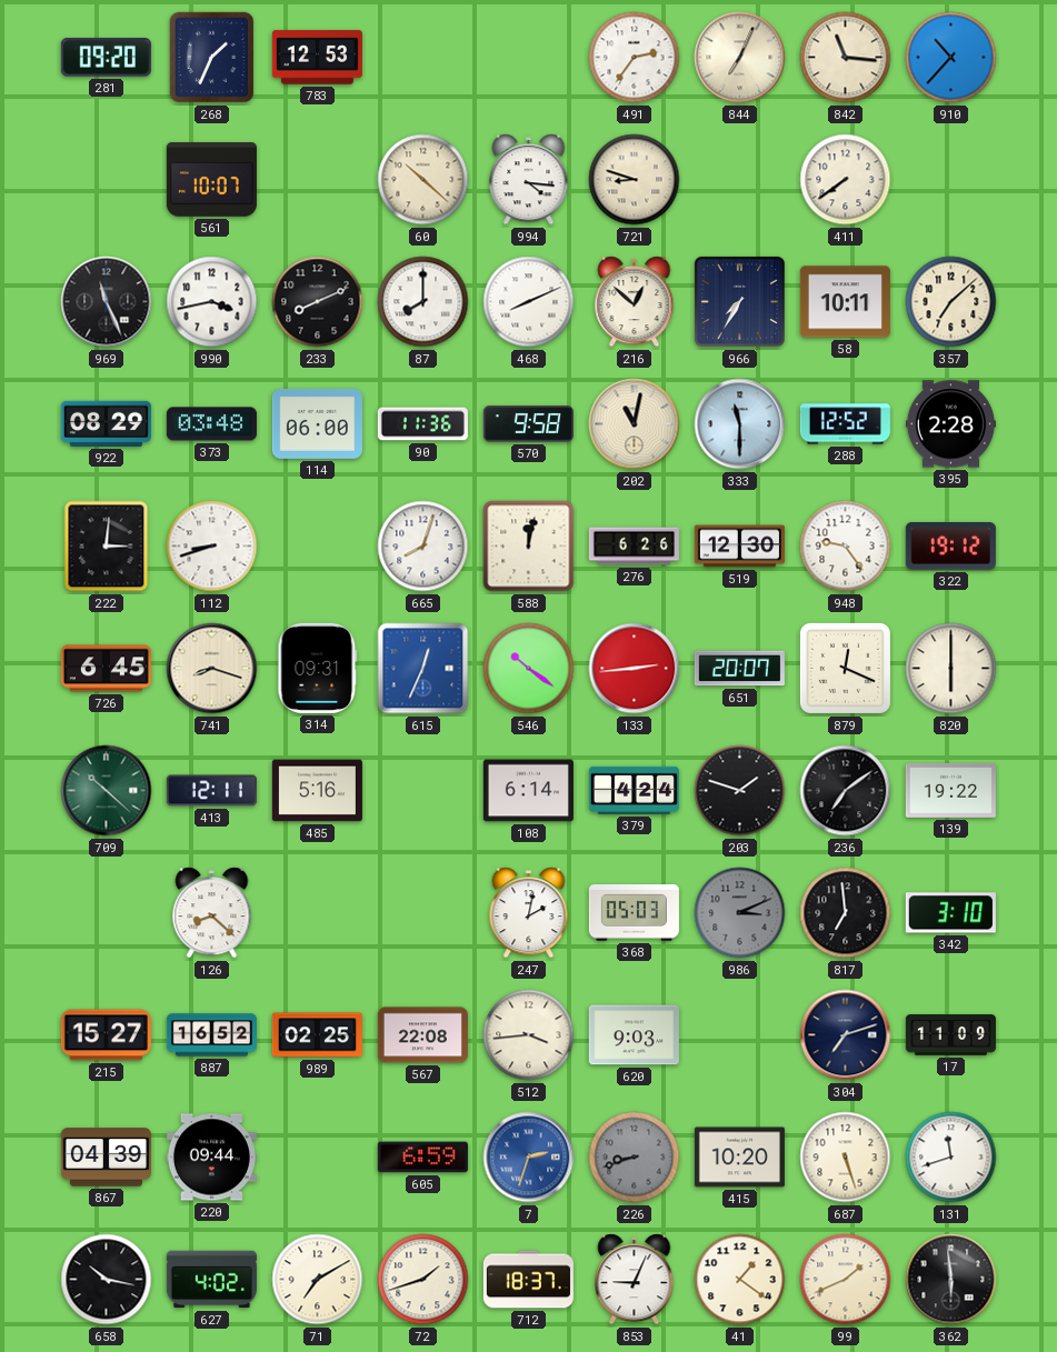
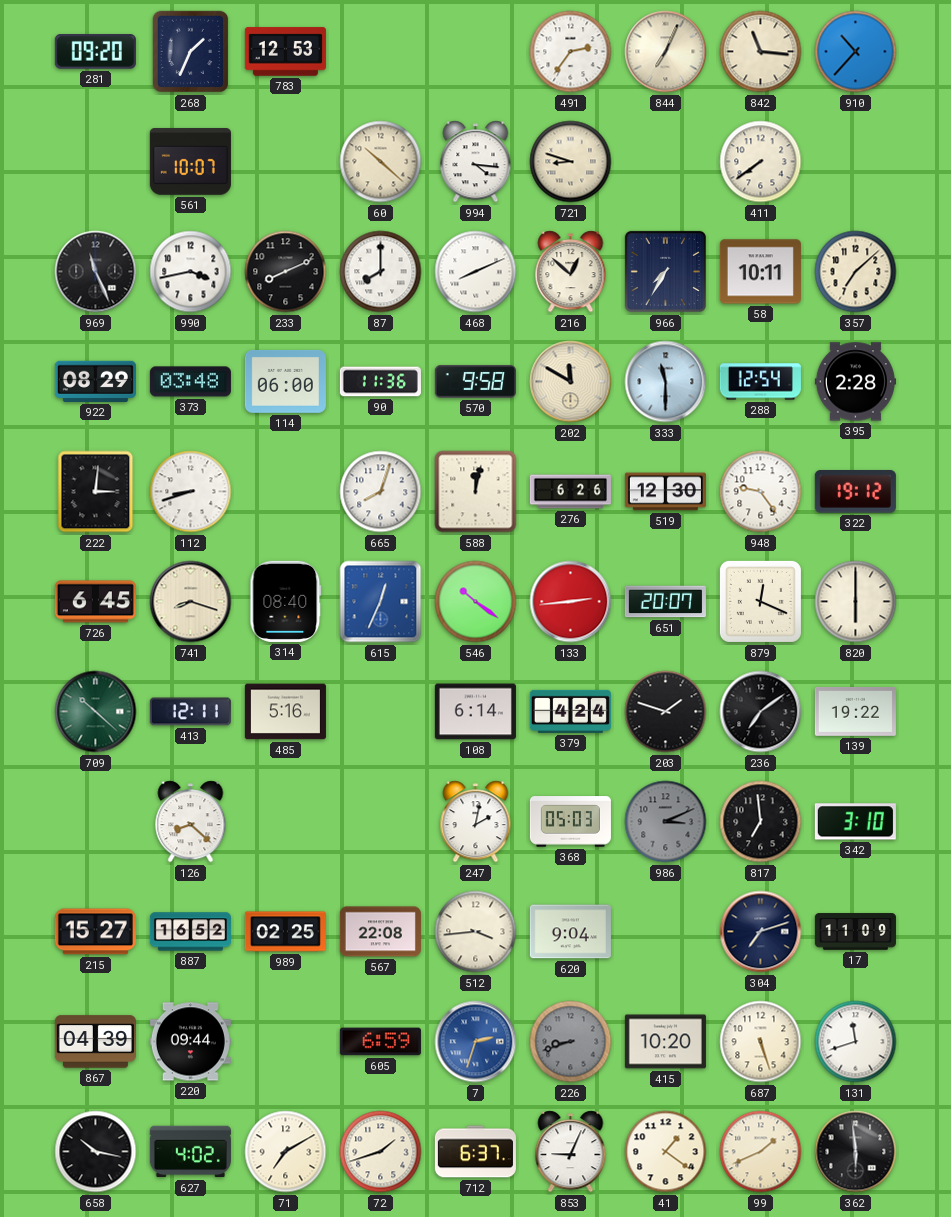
202: 11:02 -> 11:50
288: 12:52 -> 12:54
314: 09:31 -> 08:40
620: 9:03 -> 9:04
712: 18:37 -> 6:37
